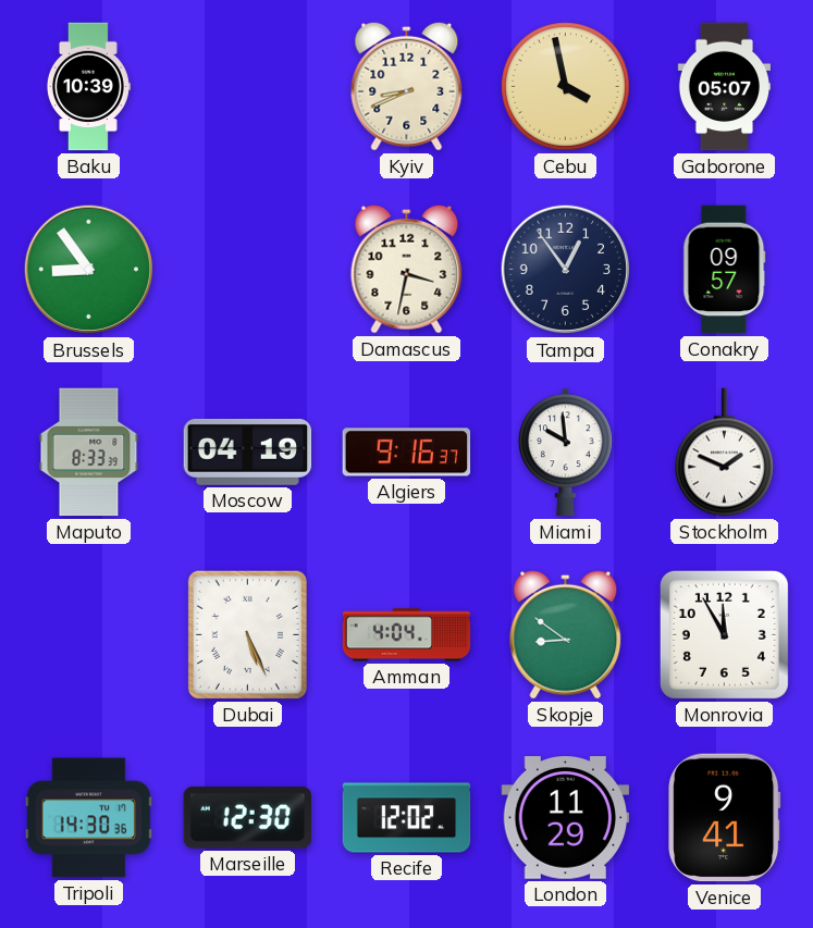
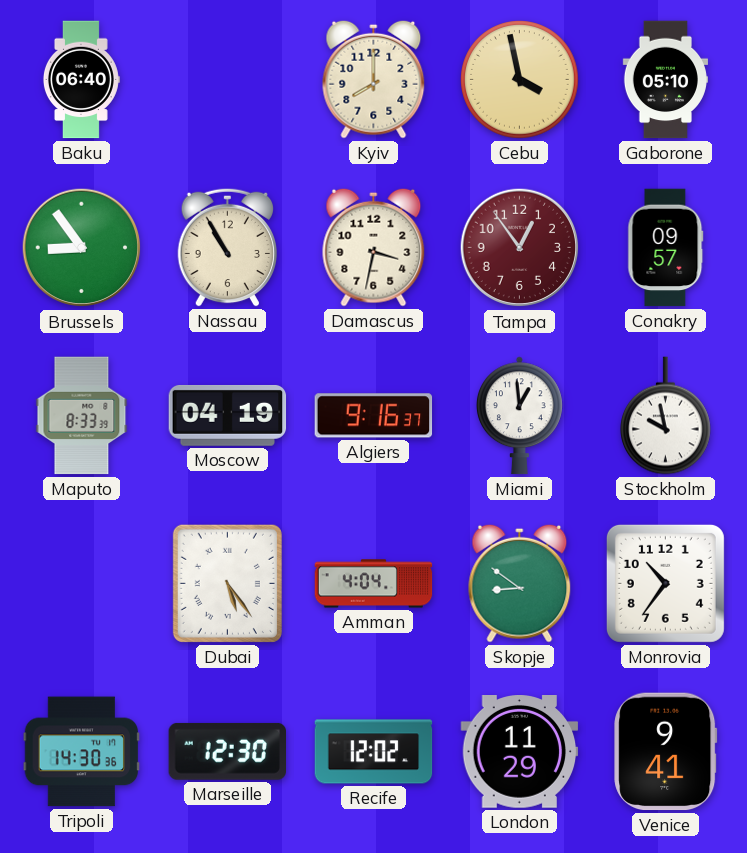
Baku: 10:39 -> 06:40
Kyiv: 8:41 -> 8:00
Gaborone: 05:07 -> 05:10
Nassau: none -> 10:55
Tampa dial: navy -> burgundy
Miami: 9:59 -> 12:59
Stockholm: 1:49 -> 9:58
Dubai: 5:26 -> 5:24
Monrovia: 11:55 -> 10:36
